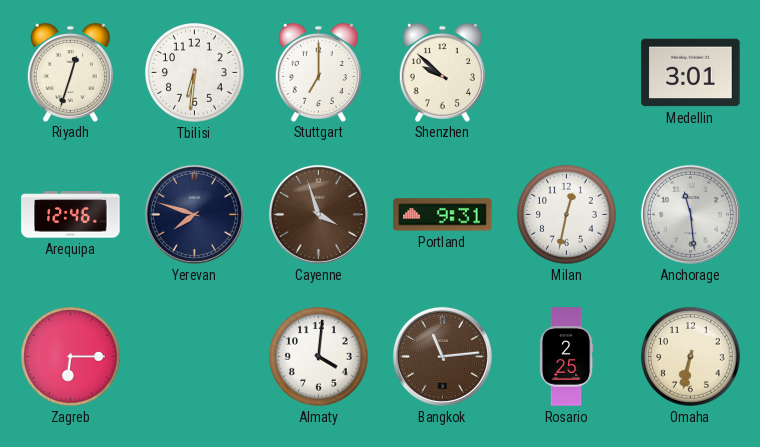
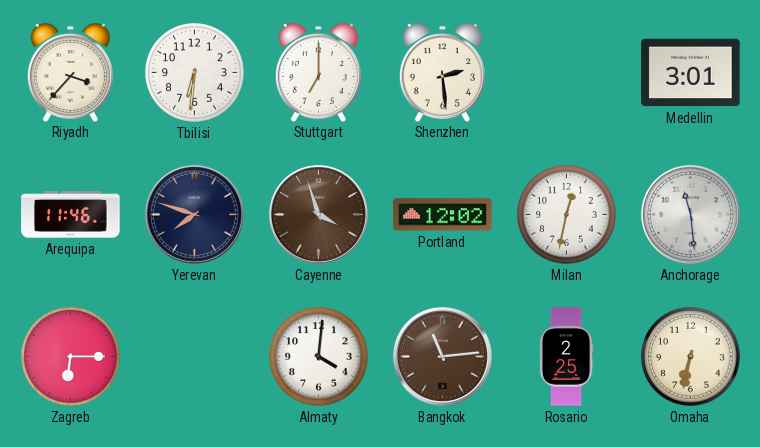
Riyadh: 12:33 -> 3:37
Shenzhen: 9:52 -> 2:29
Arequipa: 12:46 -> 11:46
Portland: 9:31 -> 12:02
